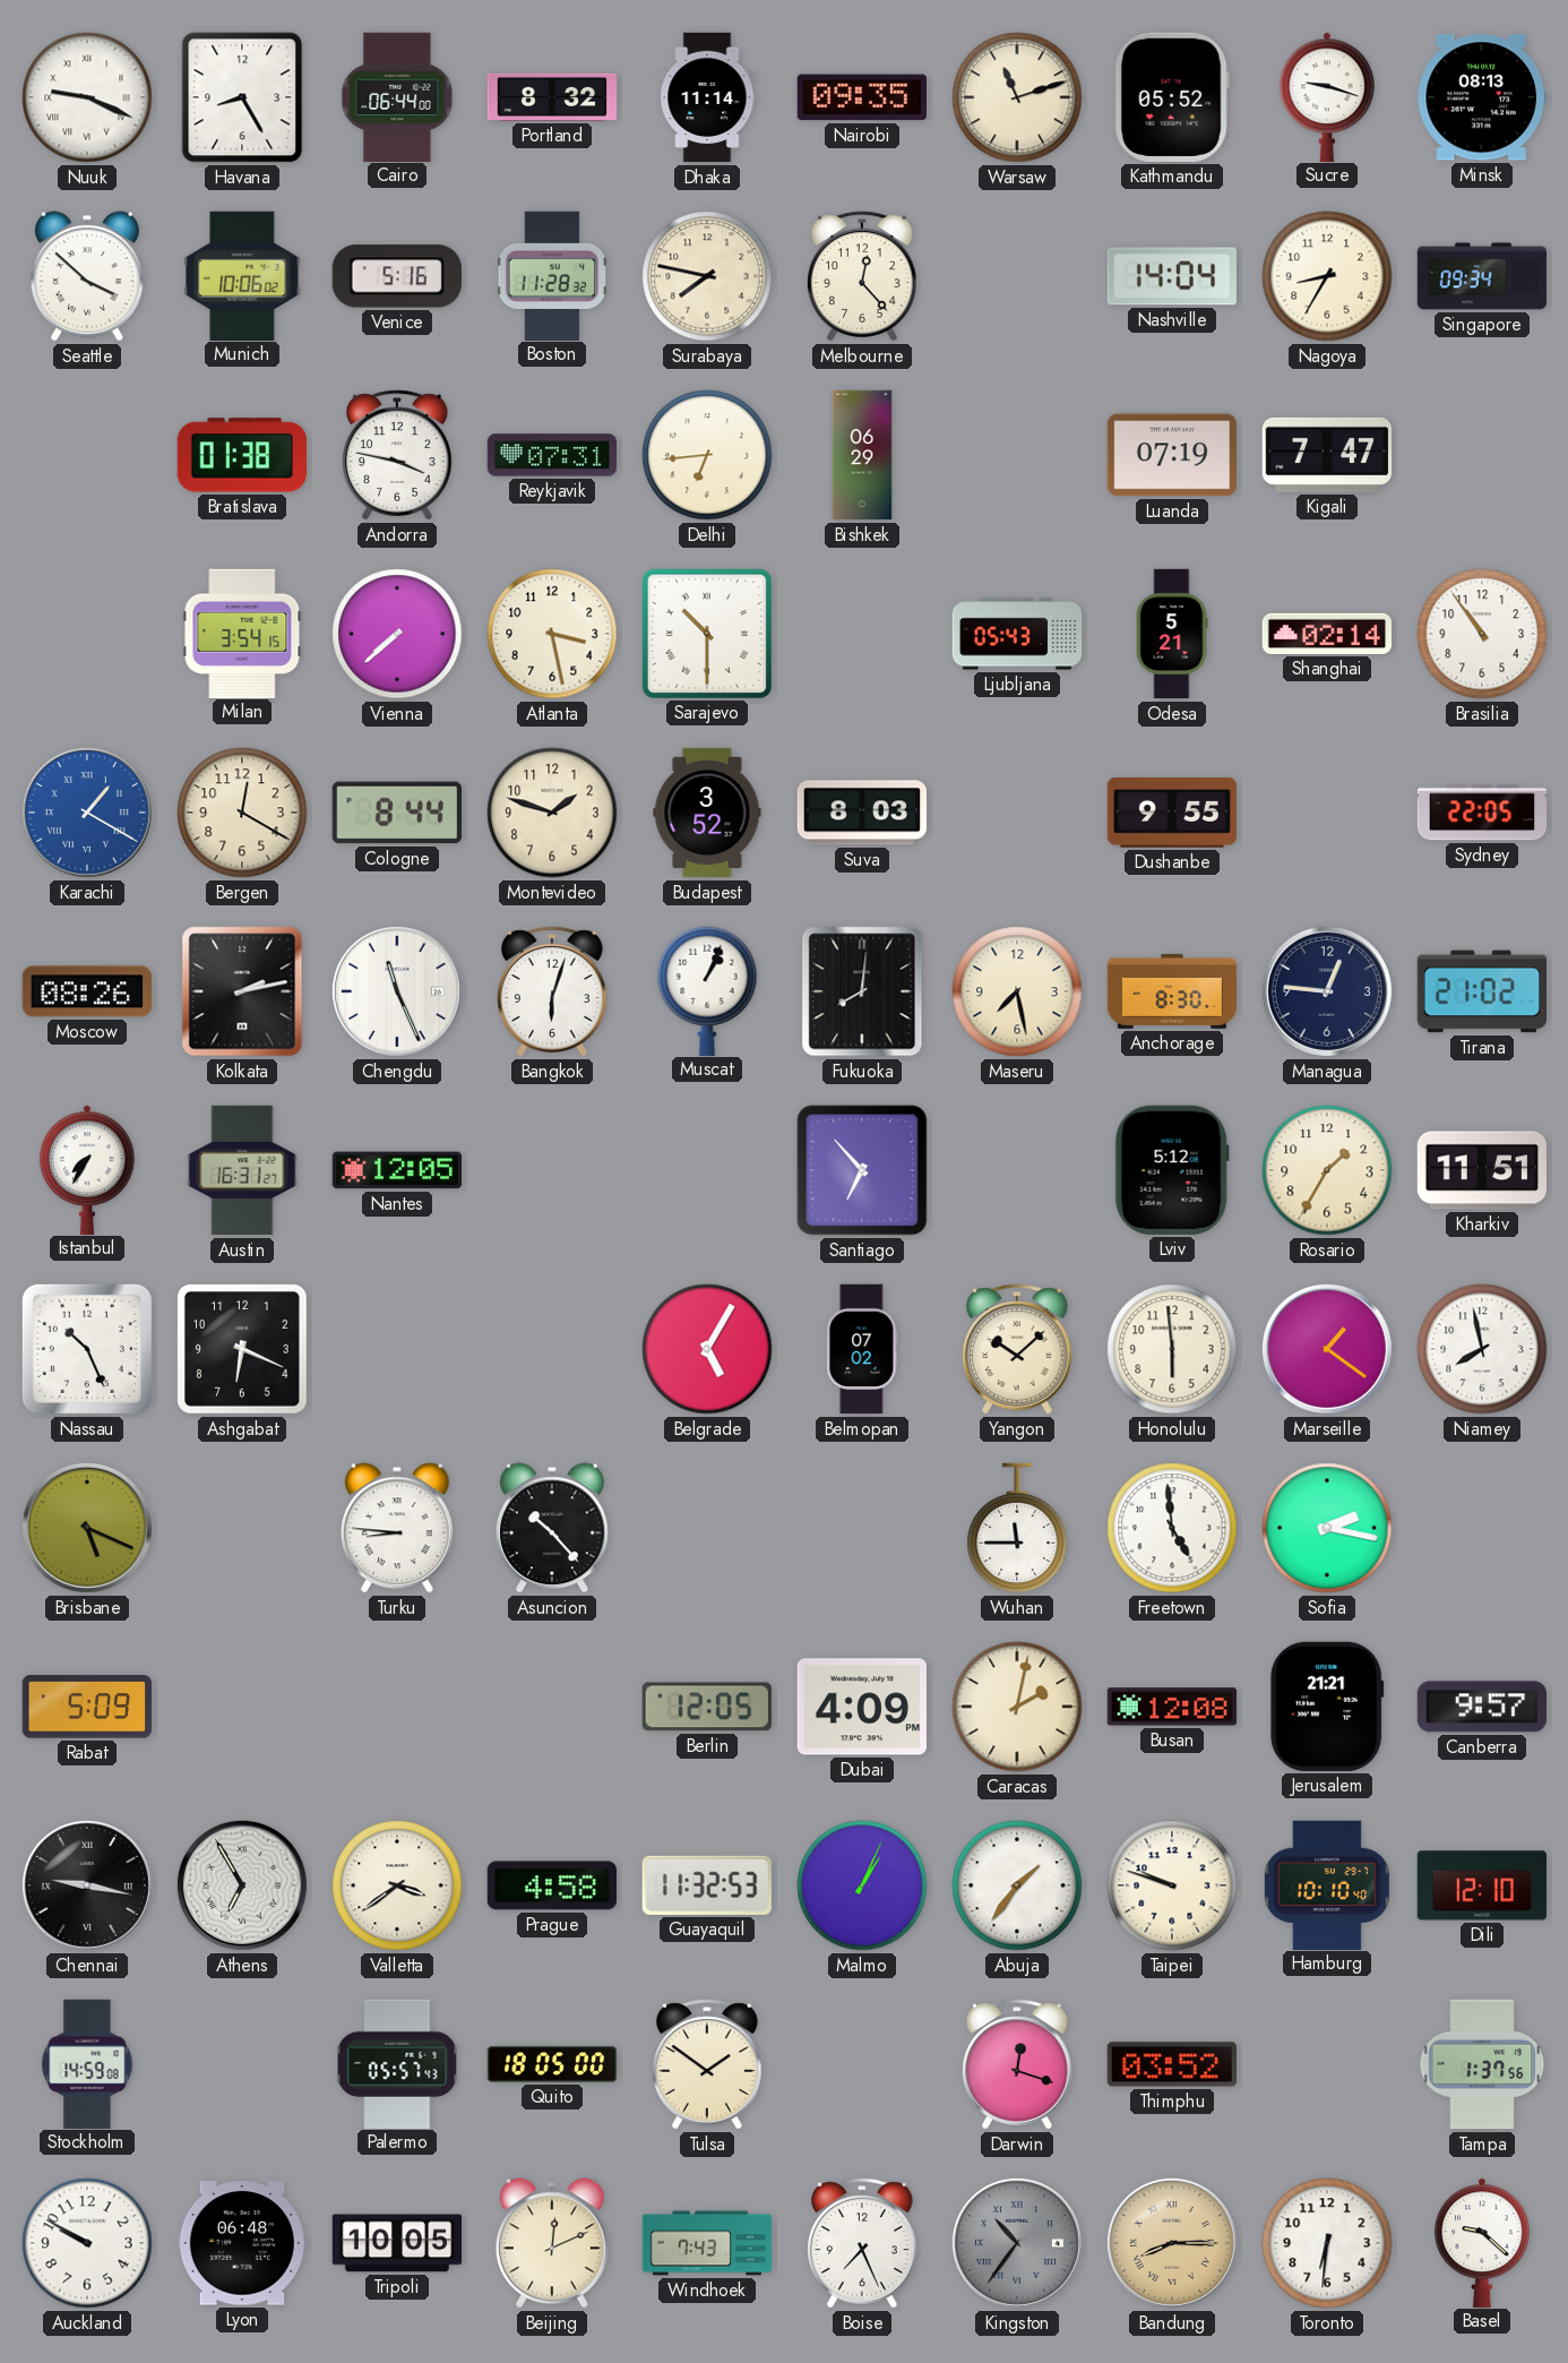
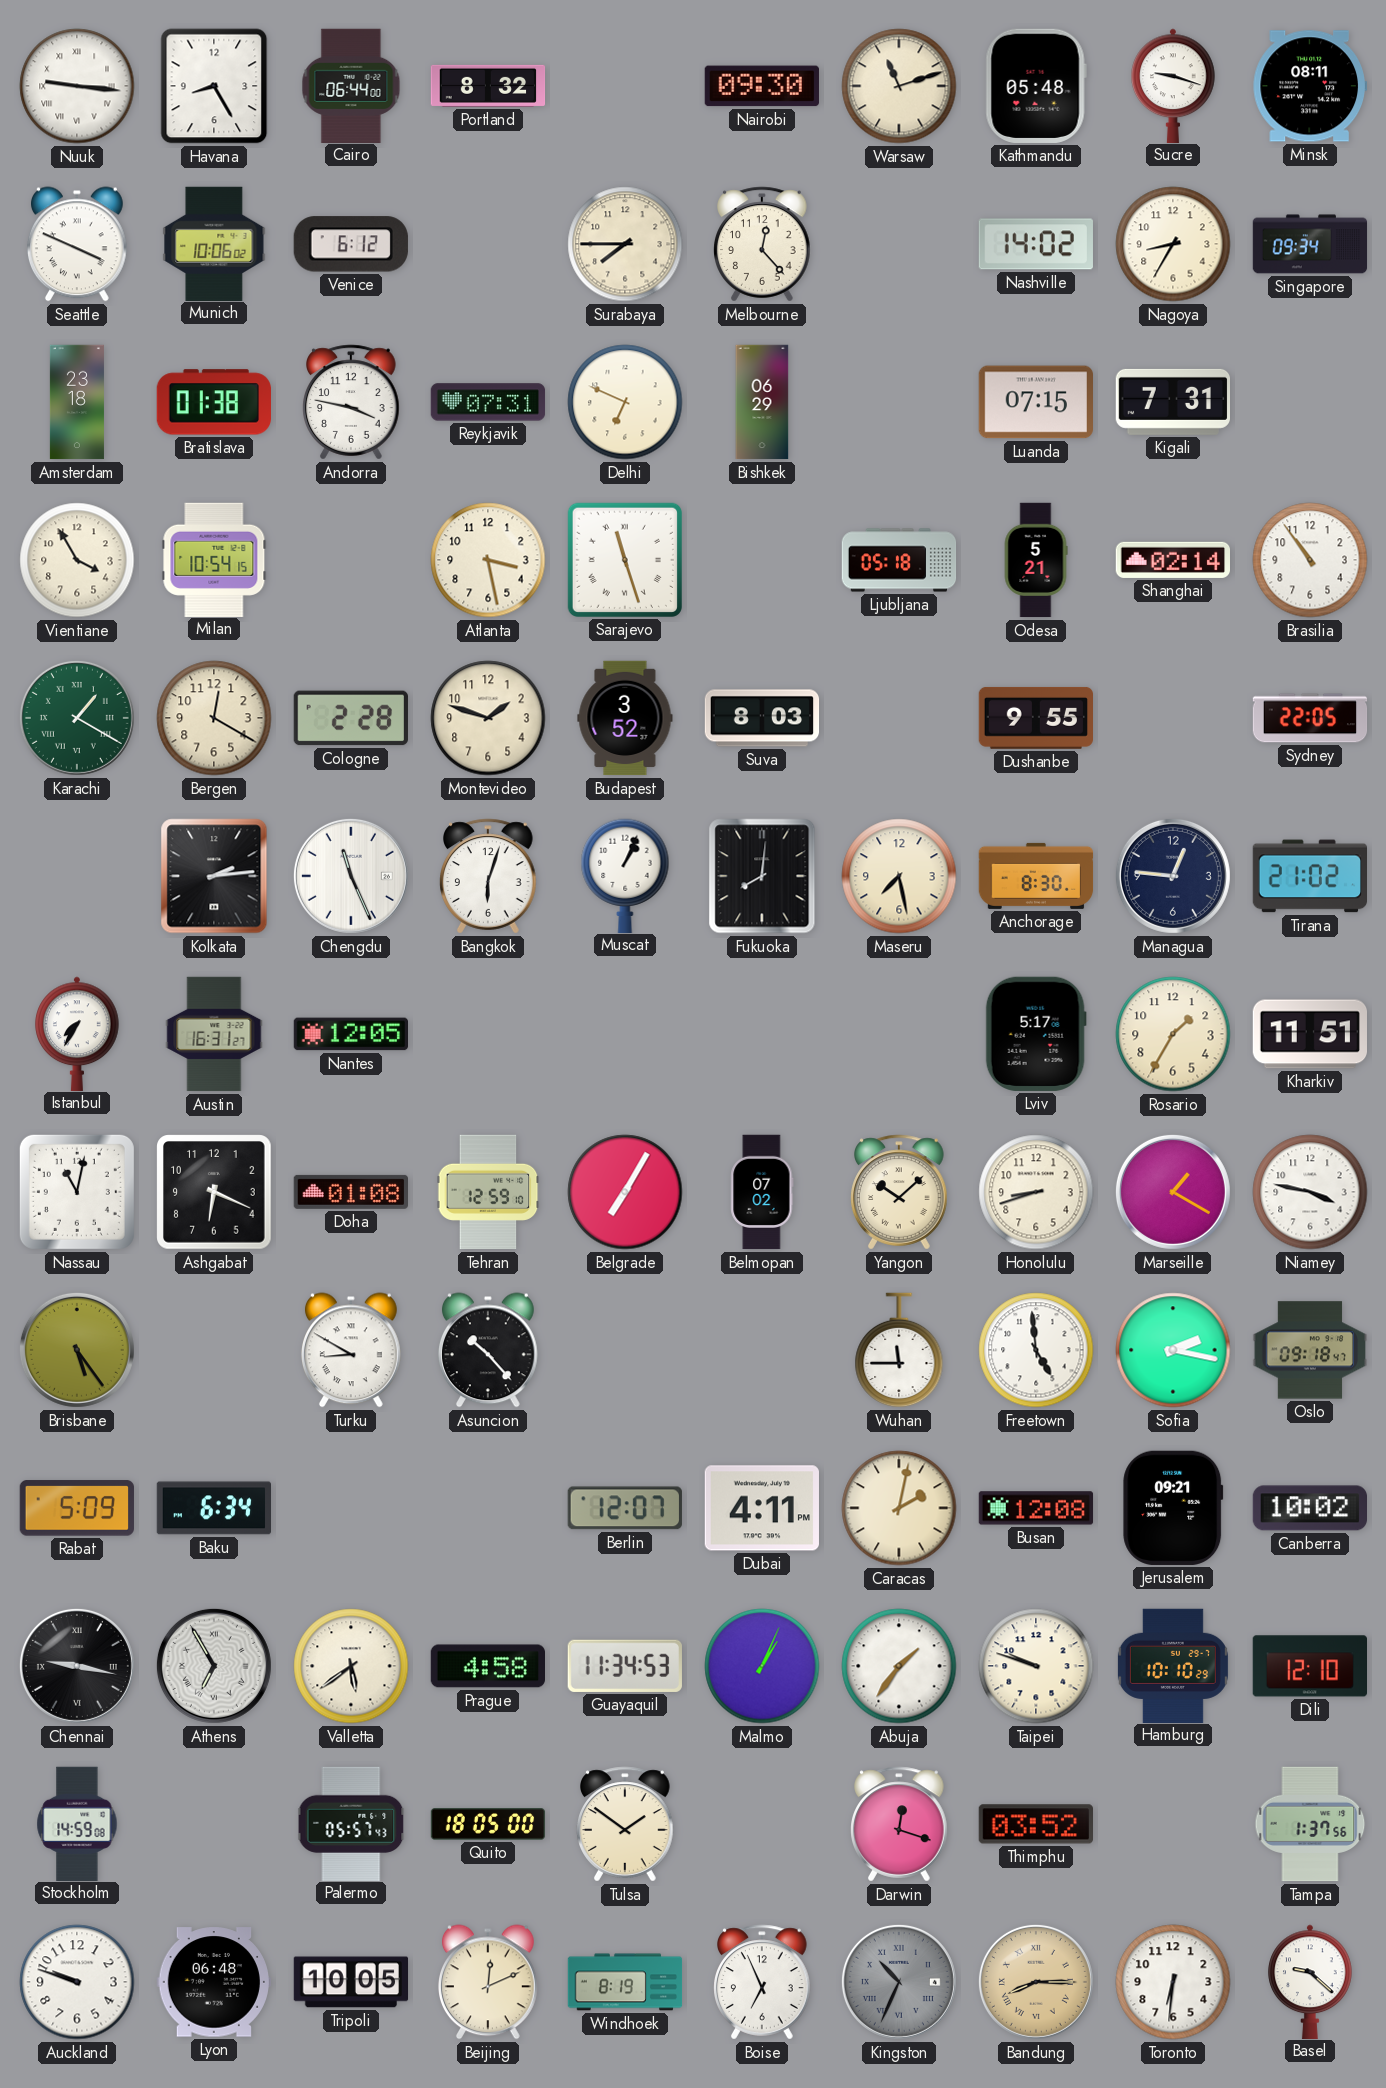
Nuuk: 9:19 -> 9:16
Dhaka: 11:14 -> none
Nairobi: 09:35 -> 09:30
Kathmandu: 05:52 -> 05:48
Minsk: 08:13 -> 08:11
Seattle: 3:52 -> 3:49
Venice: 5:16 -> 6:12
Boston: 11:28 -> none
Surabaya: 7:47 -> 7:45
Nashville: 14:04 -> 14:02
Amsterdam: none -> 23:18
Delhi: 6:44 -> 6:49
Luanda: 07:19 -> 07:15
Kigali: 7:47 -> 7:31
Vientiane: none -> 3:55
Milan: 3:54 -> 10:54
Vienna: 7:38 -> none
Sarajevo: 10:30 -> 11:27
Ljubljana: 05:43 -> 05:18
Karachi dial: blue -> green
Cologne: 8:44 -> 2:28
Moscow: 08:26 -> none
Kolkata: 2:13 -> 2:14
Santiago: 6:53 -> none
Lviv: 5:12 -> 5:17
Nassau: 10:26 -> 11:02
Doha: none -> 01:08
Tehran: none -> 12:59
Belgrade: 5:05 -> 7:05
Honolulu: 5:59 -> 8:42
Marseille: 1:21 -> 1:20
Niamey: 7:58 -> 3:47
Brisbane: 5:19 -> 5:24
Turku: 8:46 -> 8:50
Oslo: none -> 09:18
Baku: none -> 6:34
Berlin: 12:05 -> 12:07
Dubai: 4:09 -> 4:11
Jerusalem: 21:21 -> 09:21
Canberra: 9:57 -> 10:02
Valletta: 3:39 -> 5:39
Guayaquil: 11:32 -> 11:34
Hamburg: 10:10:40 -> 10:10:29
Auckland: 9:50 -> 9:48
Windhoek: 7:43 -> 8:19
Boise: 7:26 -> 6:56
Kingston: 10:36 -> 10:34
